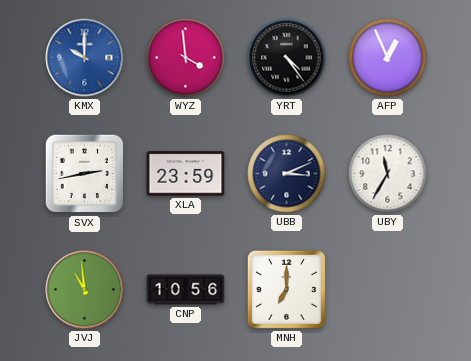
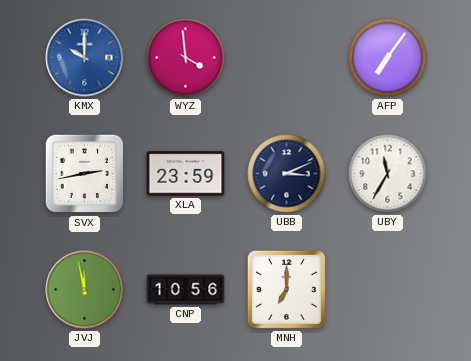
YRT: 4:24 -> none
AFP: 12:56 -> 7:06
JVJ: 10:59 -> 11:58
